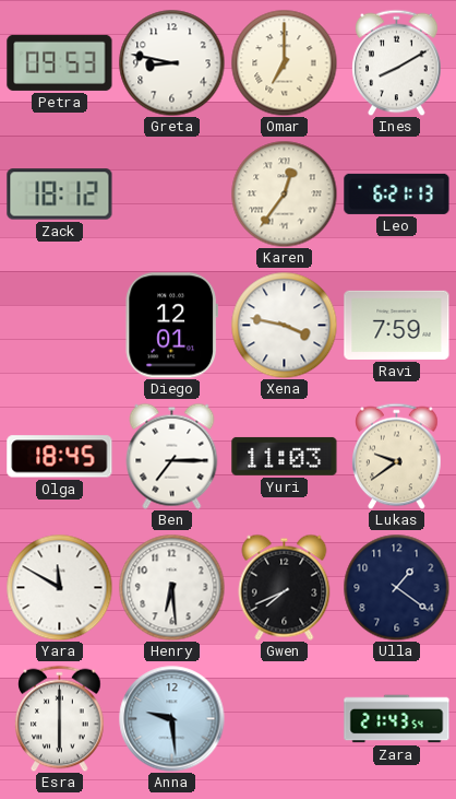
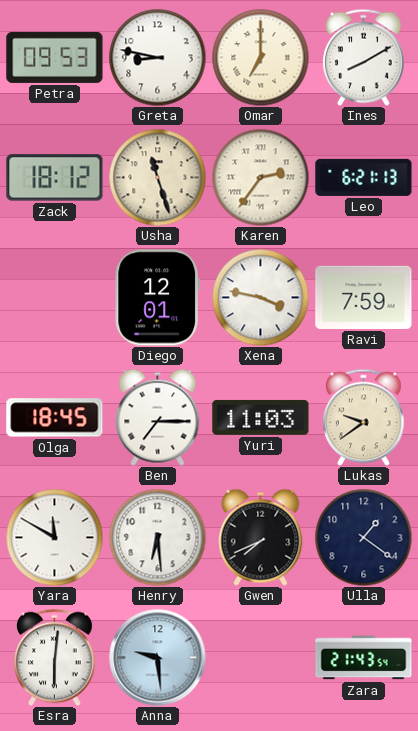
Usha: none -> 11:27
Karen: 12:36 -> 2:36
Esra: 6:00 -> 6:01
